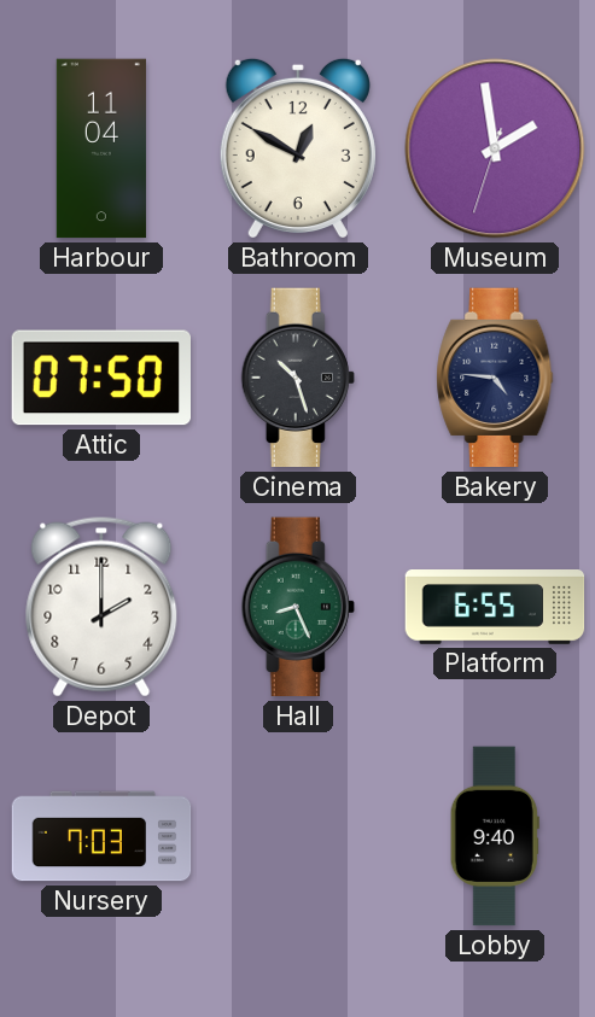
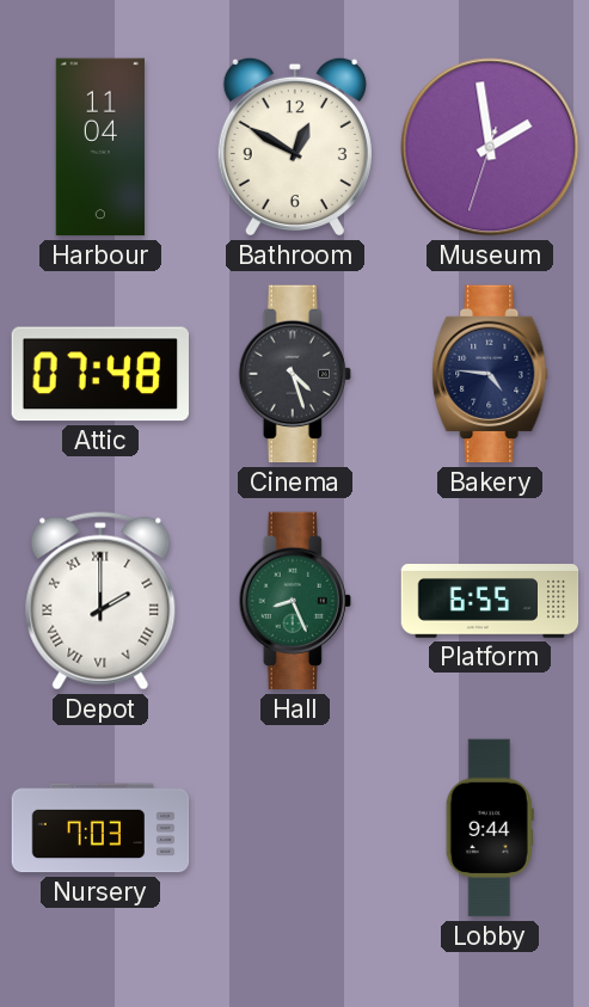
Attic: 07:50 -> 07:48
Cinema: 10:27 -> 4:27
Depot numerals: Arabic -> Roman
Lobby: 9:40 -> 9:44
